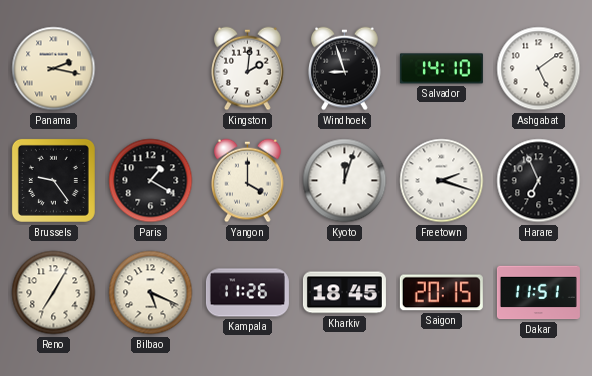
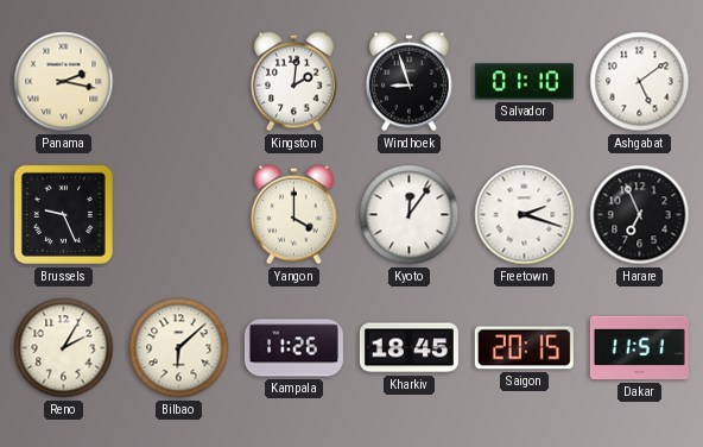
Salvador: 14:10 -> 01:10
Brussels: 9:24 -> 9:26
Paris: 1:20 -> none
Kyoto: 12:03 -> 12:06
Reno: 7:05 -> 2:05
Bilbao: 5:19 -> 6:08
